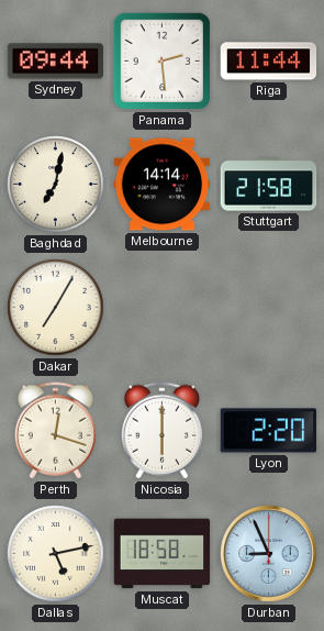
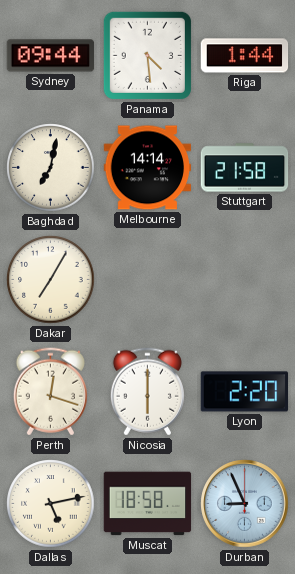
Panama: 2:29 -> 4:29
Riga: 11:44 -> 1:44
